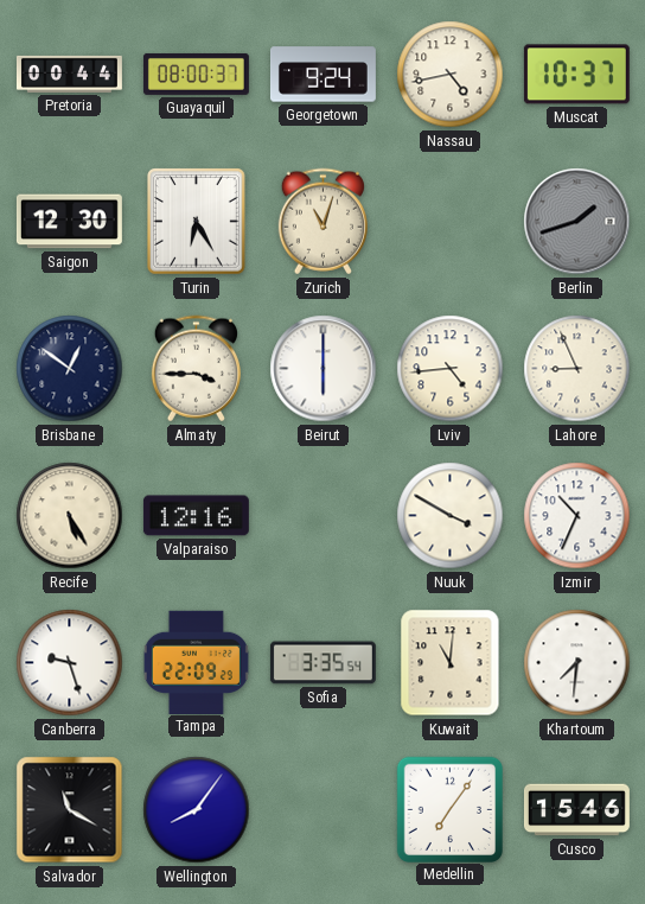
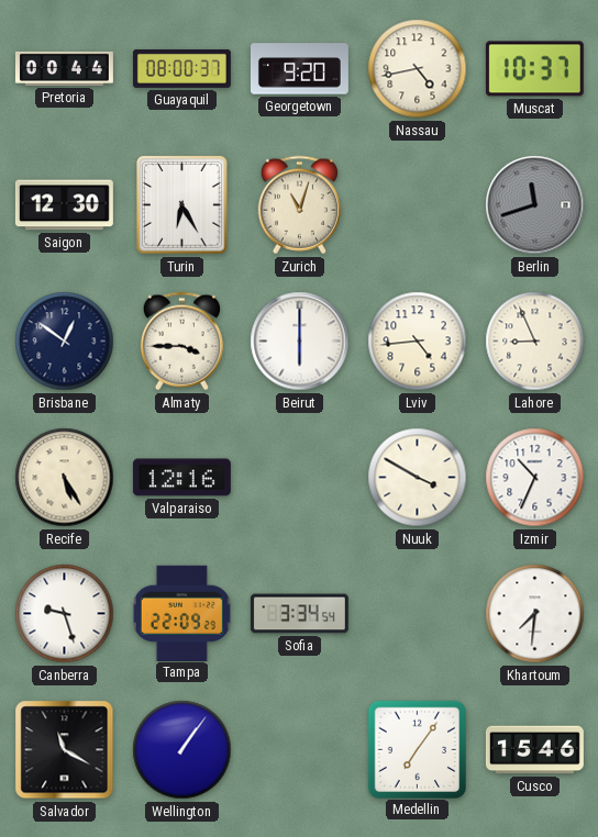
Georgetown: 9:24 -> 9:20
Berlin: 1:42 -> 11:42
Sofia: 3:35 -> 3:34
Kuwait: 11:01 -> none
Wellington: 8:06 -> 1:06
